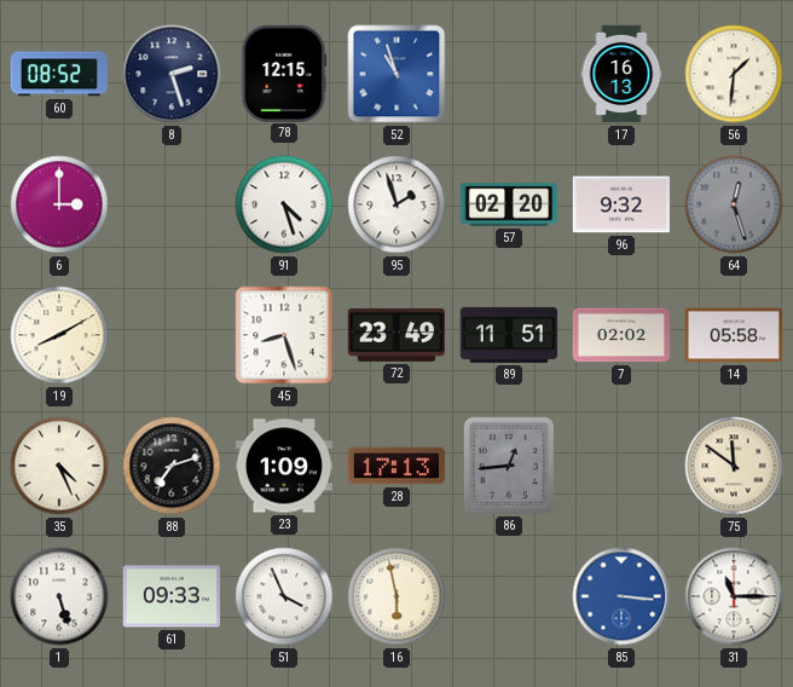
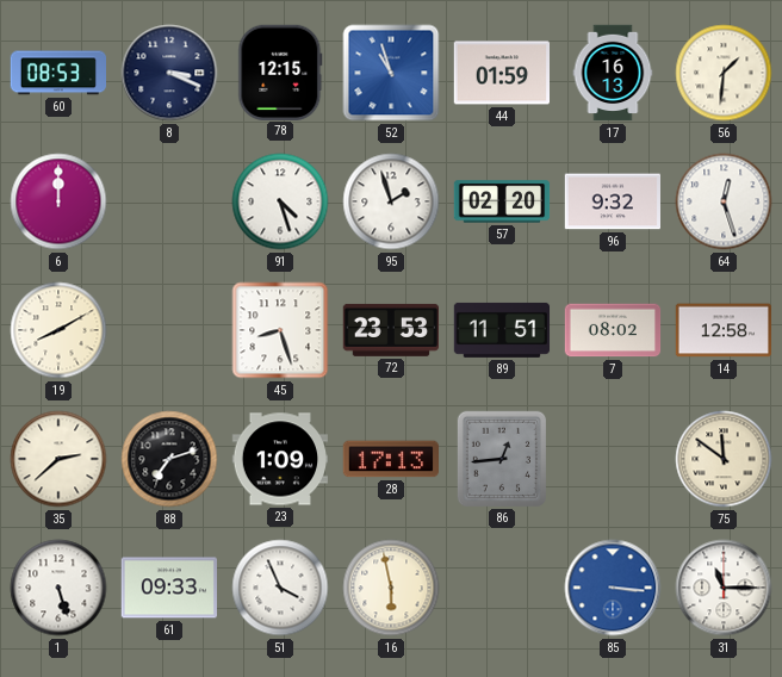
60: 08:52 -> 08:53
8: 2:27 -> 3:19
44: none -> 01:59
6: 3:00 -> 12:00
64 dial: grey -> white
72: 23:49 -> 23:53
7: 02:02 -> 08:02
14: 05:58 -> 12:58
35: 4:26 -> 2:38
